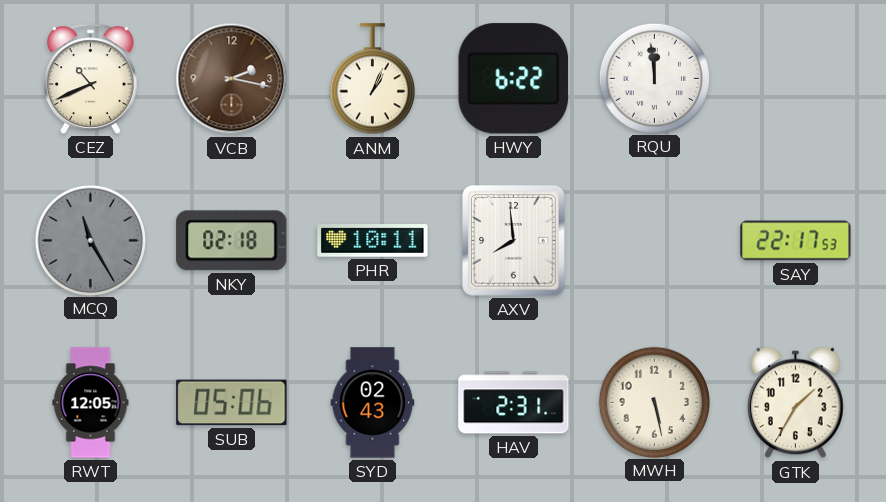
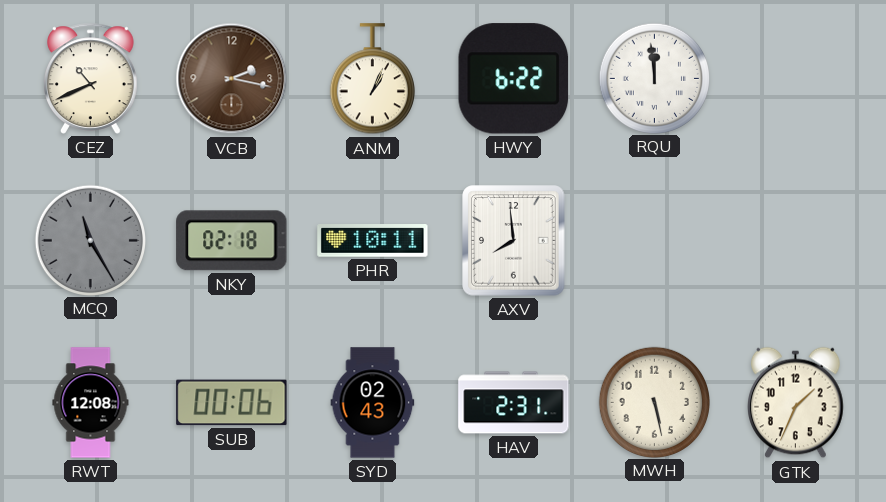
SAY: 22:17 -> none
RWT: 12:05 -> 12:08
SUB: 05:06 -> 00:06
GTK: 1:35 -> 1:34
